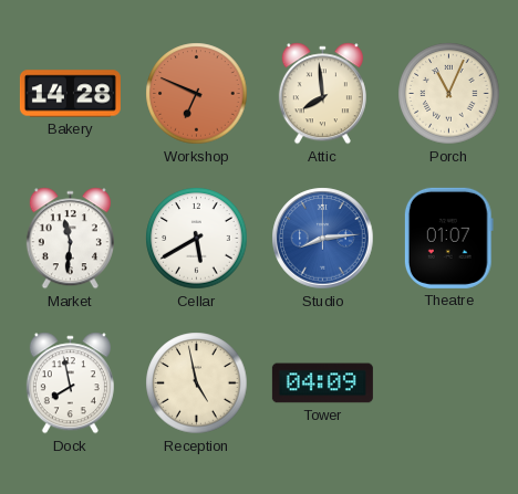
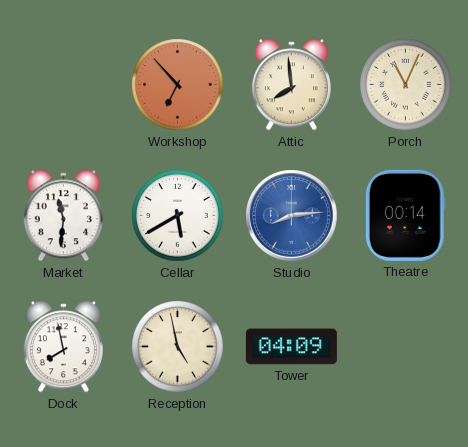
Bakery: 14:28 -> none
Workshop: 6:49 -> 6:53
Theatre: 01:07 -> 00:14
